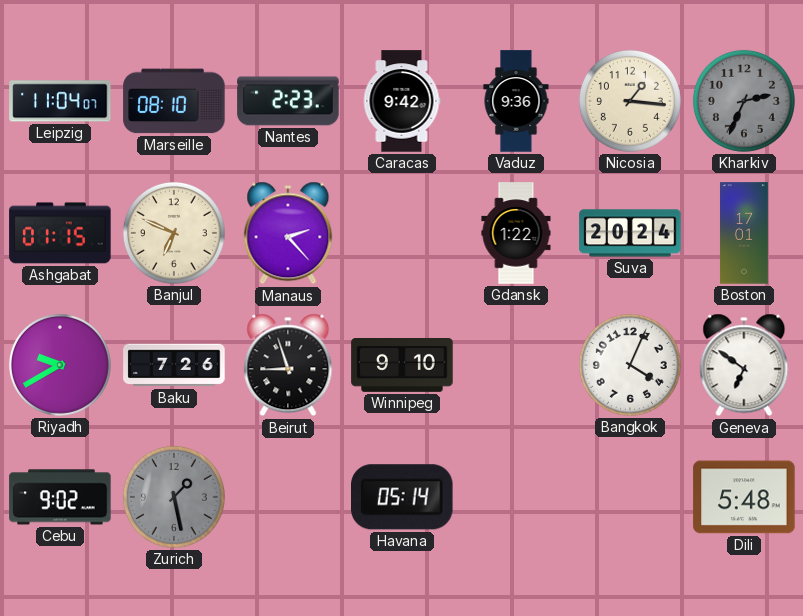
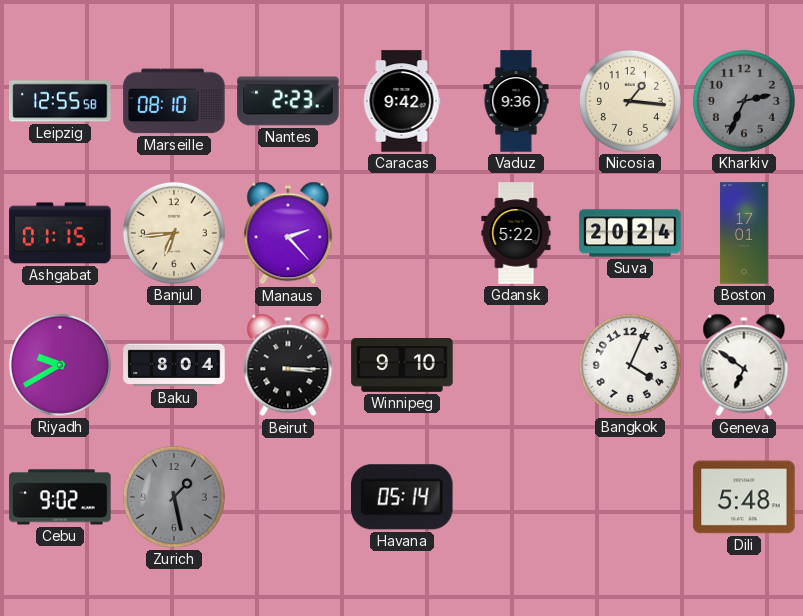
Leipzig: 11:04 -> 12:55
Banjul: 6:49 -> 6:44
Gdansk: 1:22 -> 5:22
Baku: 7:26 -> 8:04
Beirut: 8:57 -> 3:15
